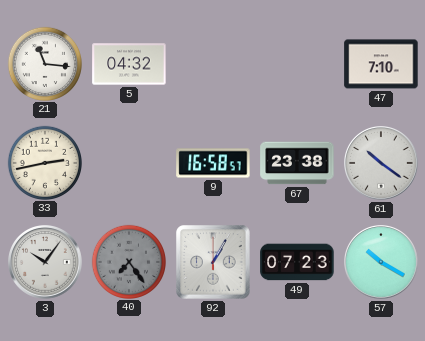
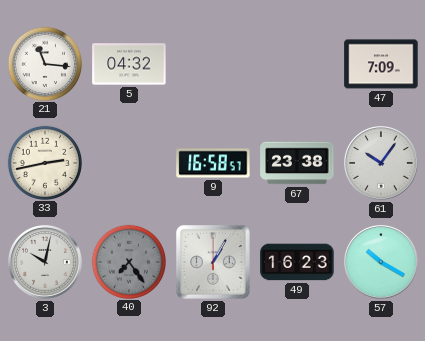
47: 7:10 -> 7:09
61: 10:21 -> 10:06
3: 10:06 -> 10:02
49: 07:23 -> 16:23
